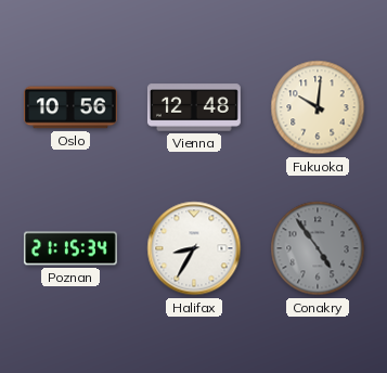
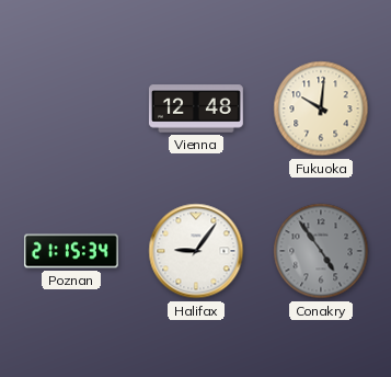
Oslo: 10:56 -> none
Halifax: 8:35 -> 9:06
